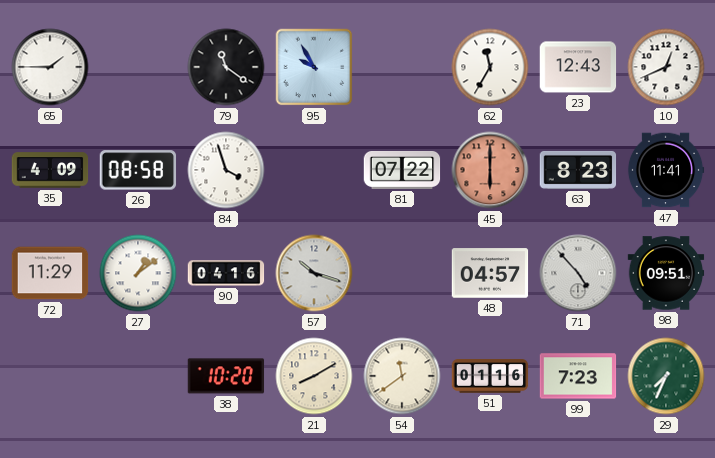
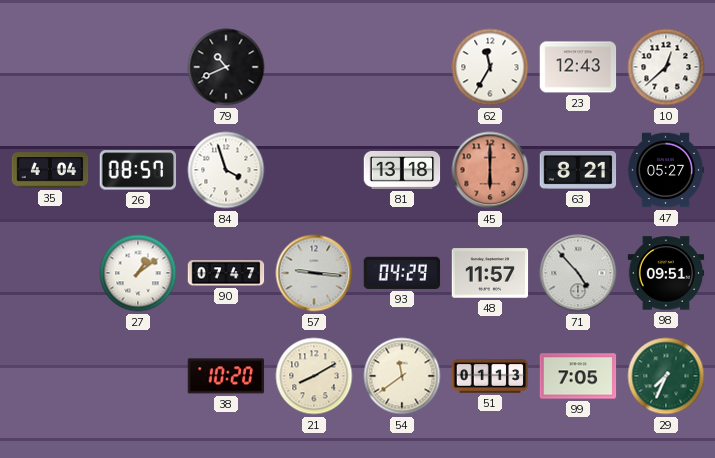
65: 1:45 -> none
79: 11:21 -> 10:41
95: 9:55 -> none
10: 12:41 -> 12:38
35: 4:09 -> 4:04
26: 08:58 -> 08:57
81: 07:22 -> 13:18
63: 8:23 -> 8:21
47: 11:41 -> 05:27
72: 11:29 -> none
90: 04:16 -> 07:47
57: 10:18 -> 9:16
93: none -> 04:29
48: 04:57 -> 11:57
51: 01:16 -> 01:13
99: 7:23 -> 7:05
